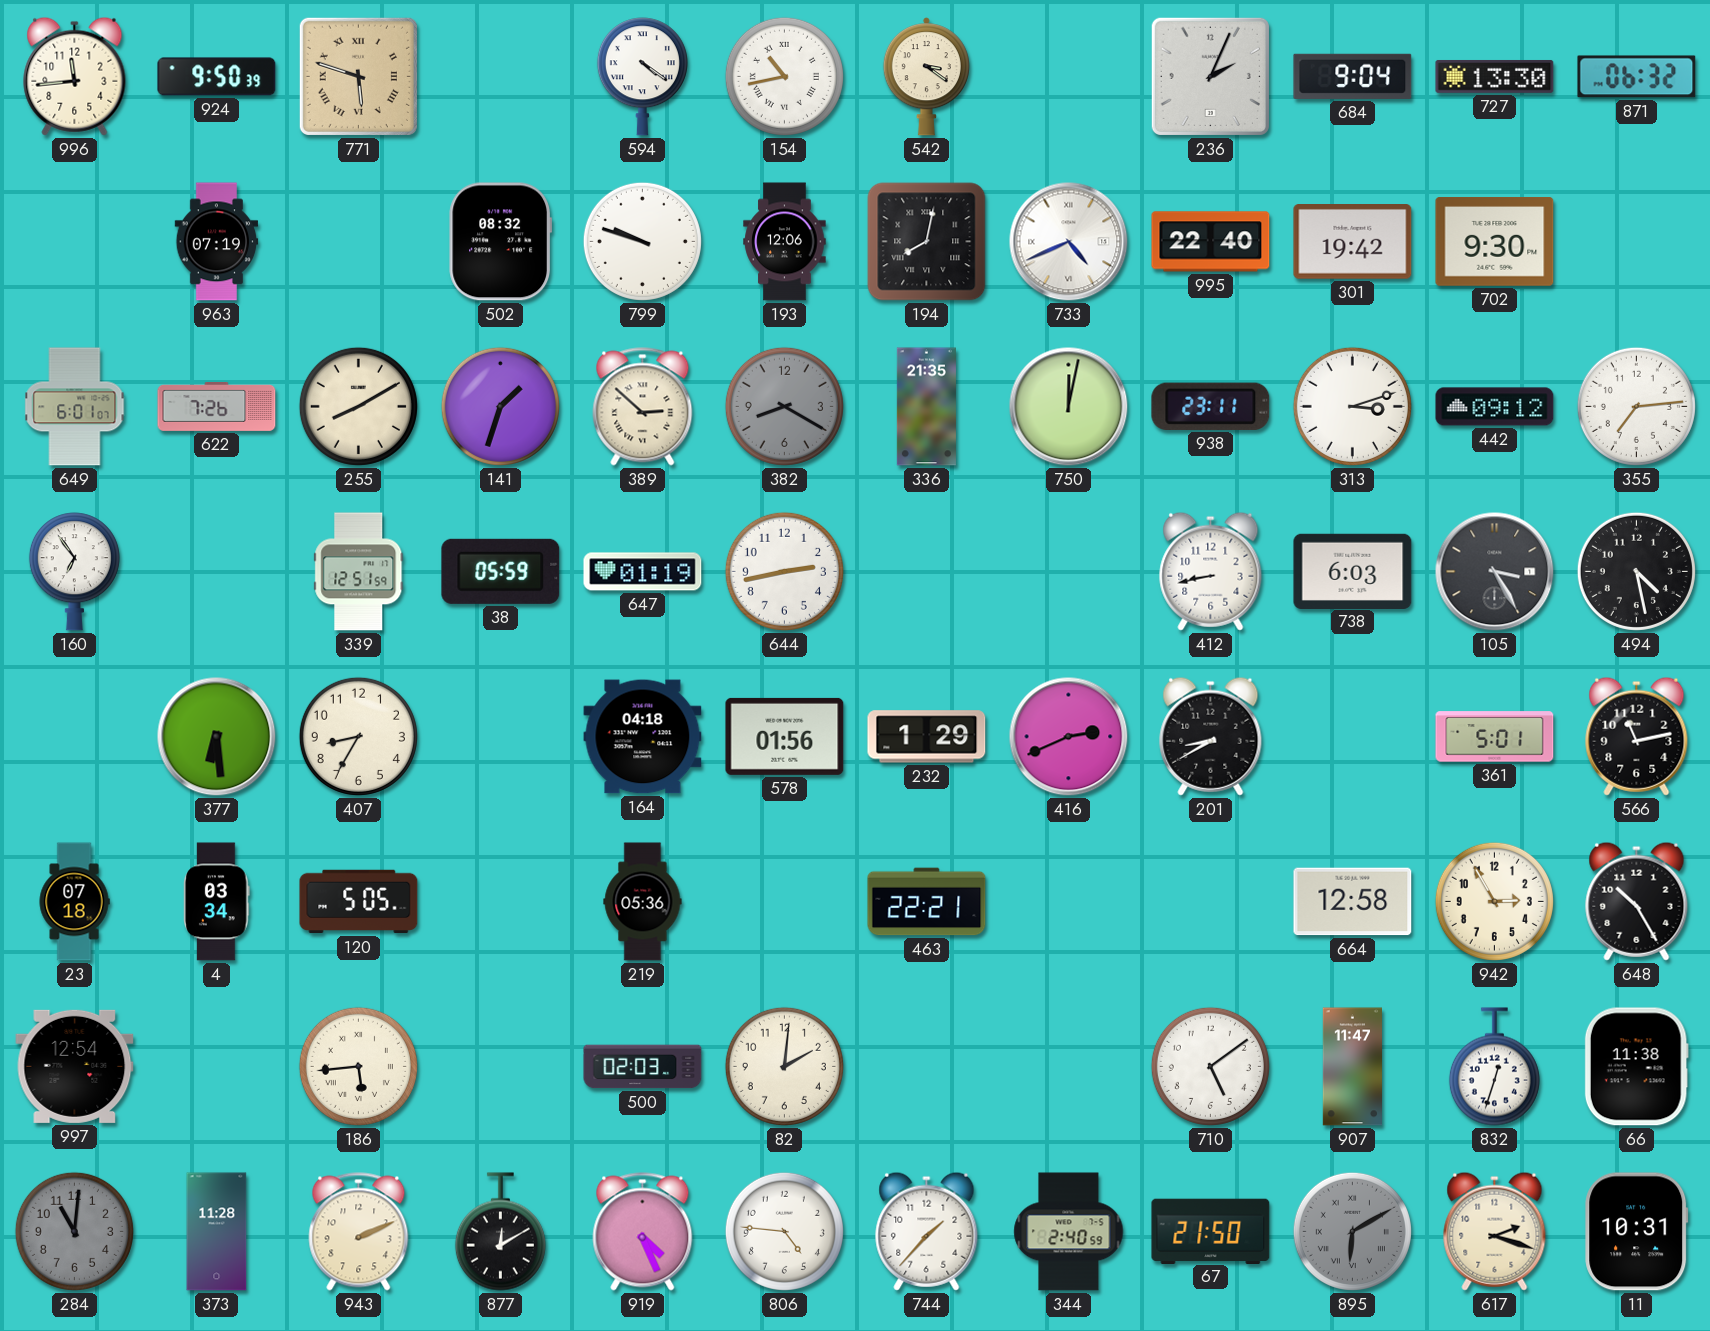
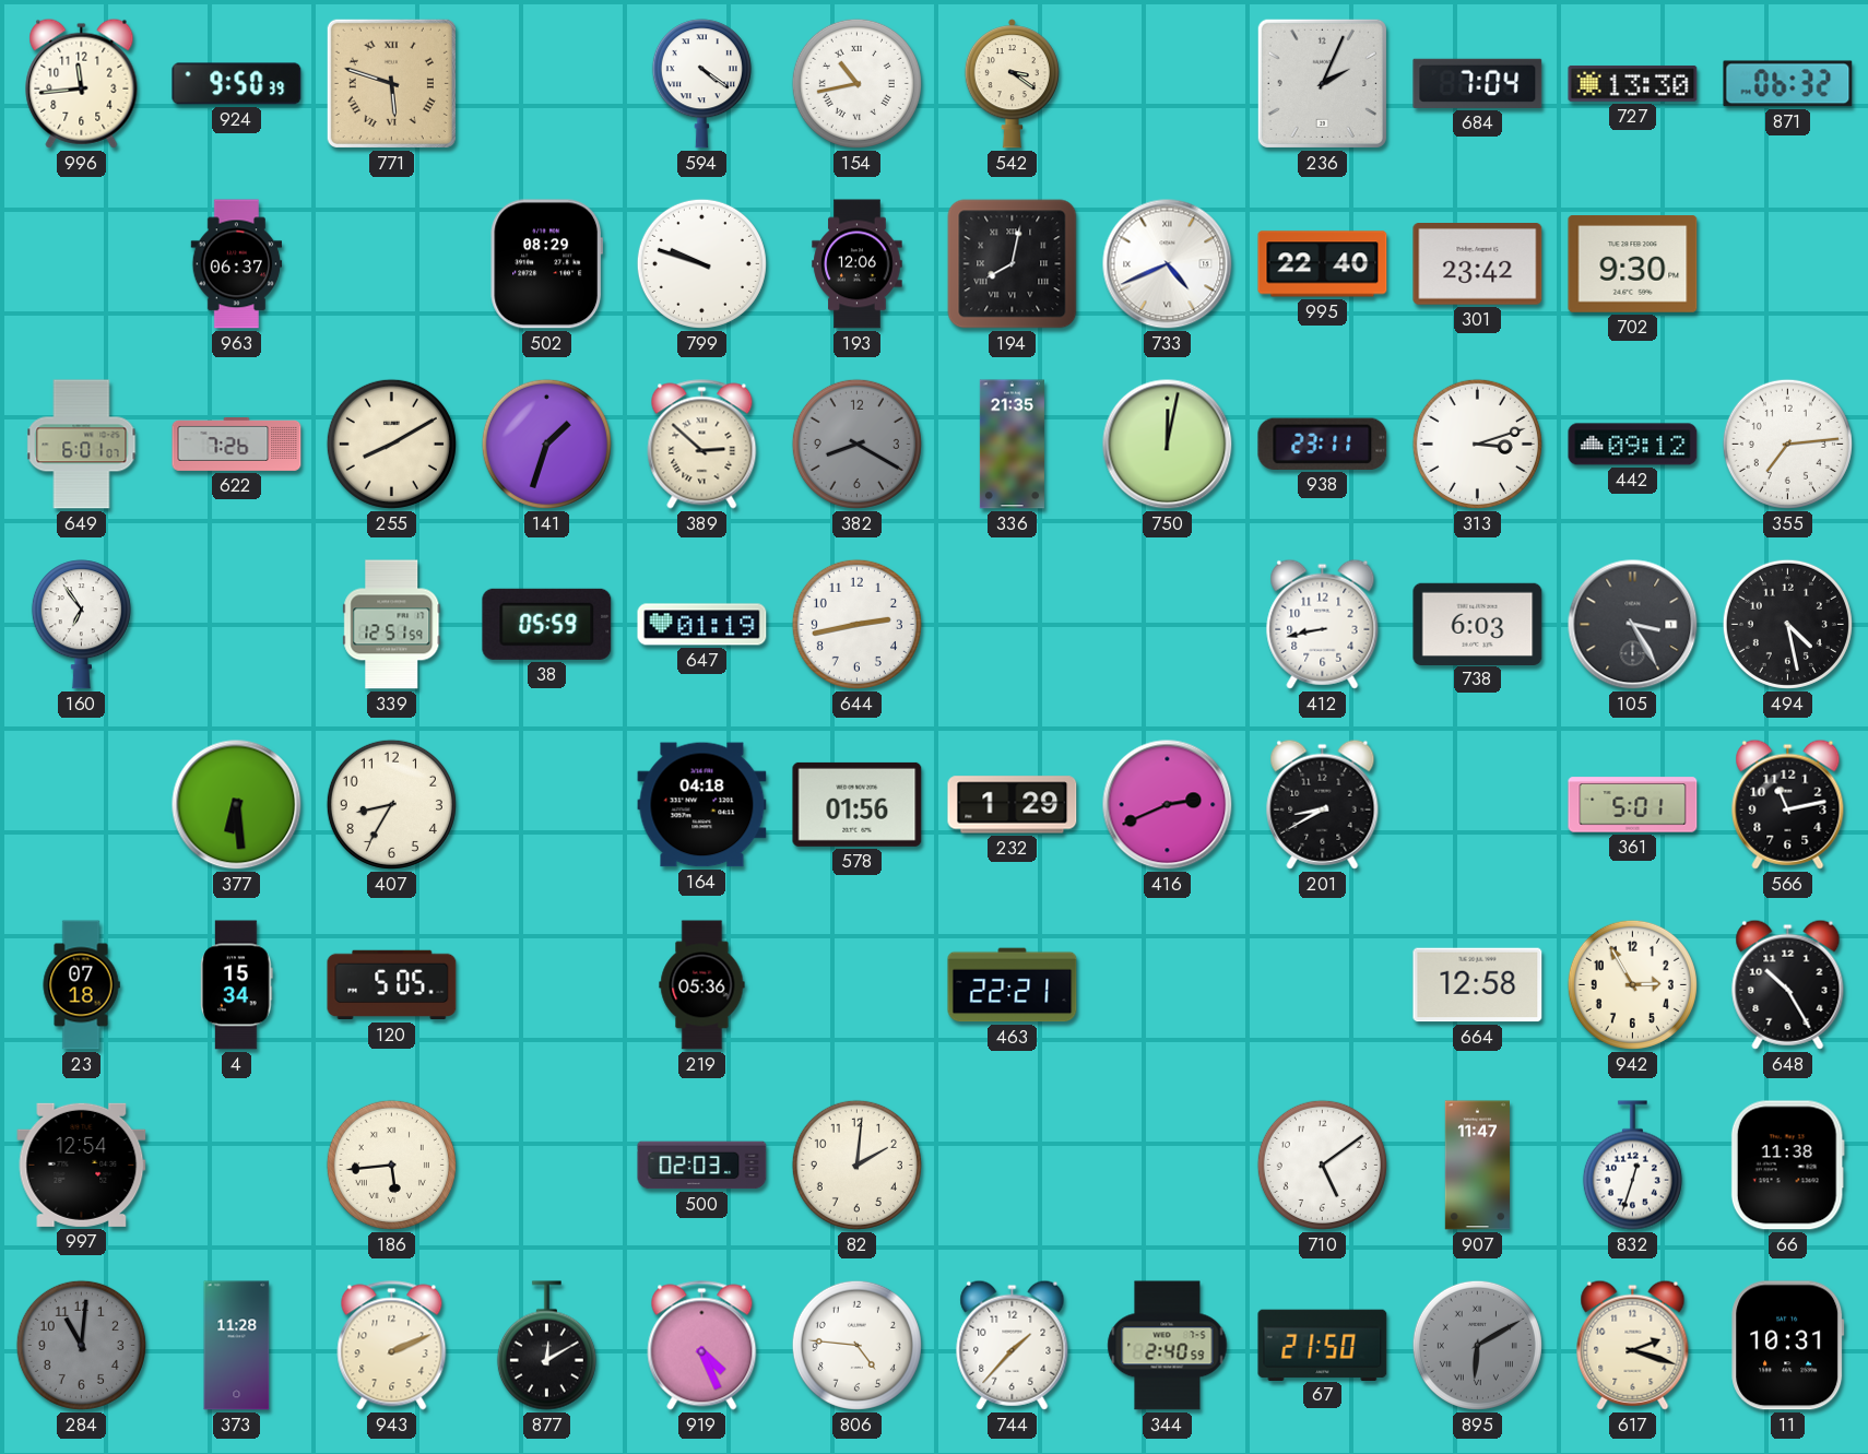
684: 9:04 -> 7:04
963: 07:19 -> 06:37
502: 08:32 -> 08:29
301: 19:42 -> 23:42
4: 03:34 -> 15:34
